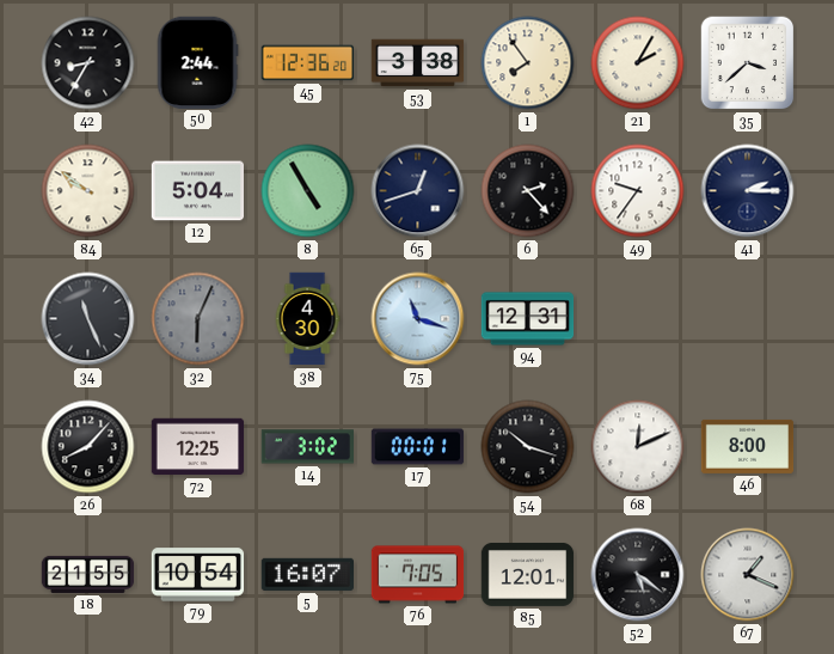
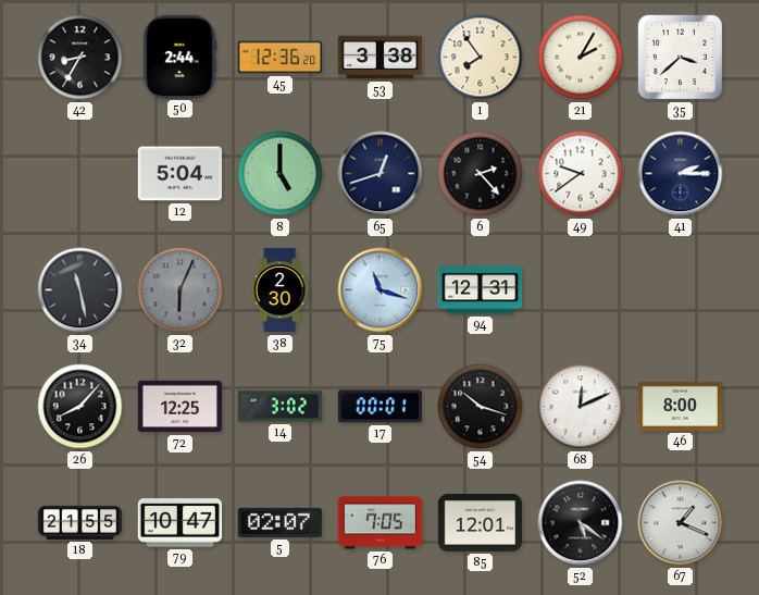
84: 9:51 -> none
8: 4:55 -> 5:00
49: 9:36 -> 9:39
34: 11:26 -> 11:28
38: 4:30 -> 2:30
79: 10:54 -> 10:47
5: 16:07 -> 02:07
